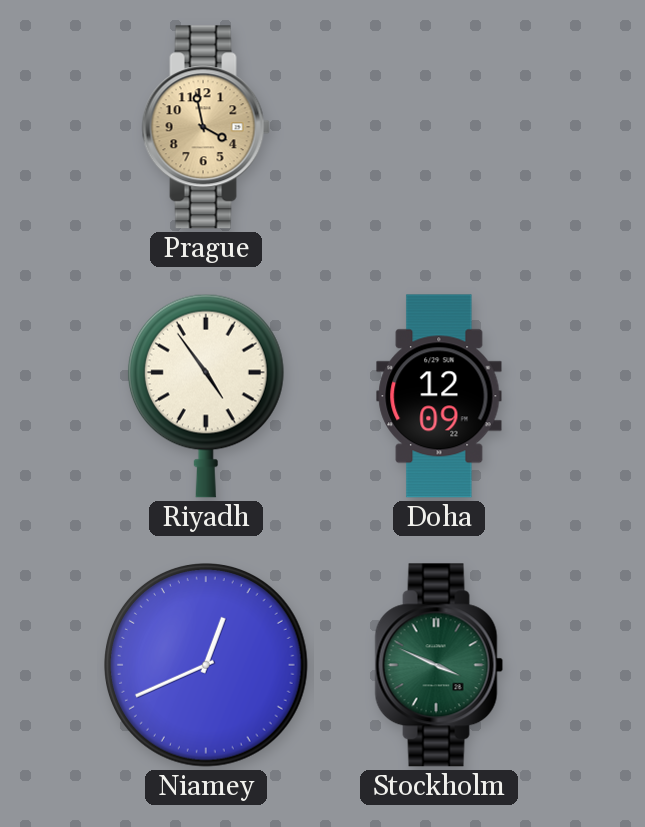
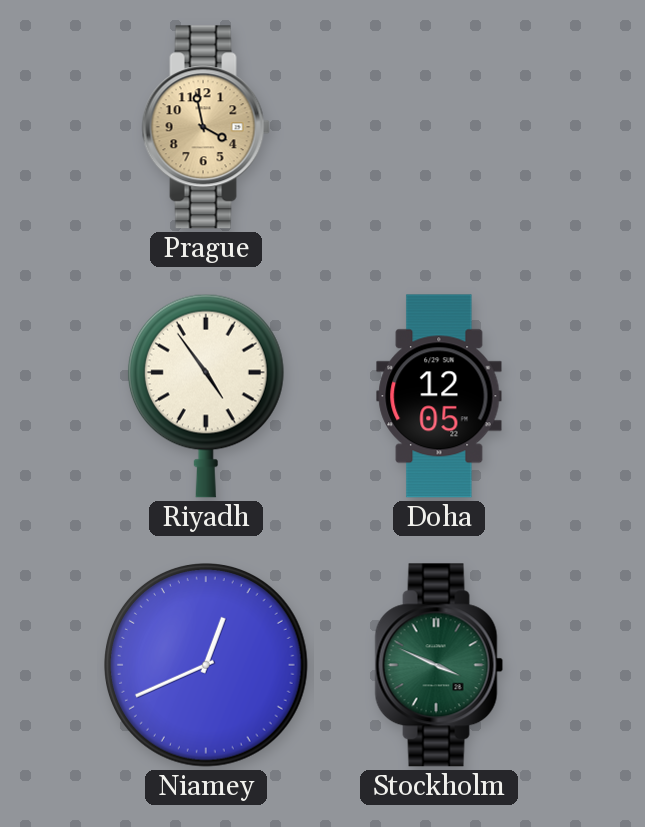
Doha: 12:09 -> 12:05
